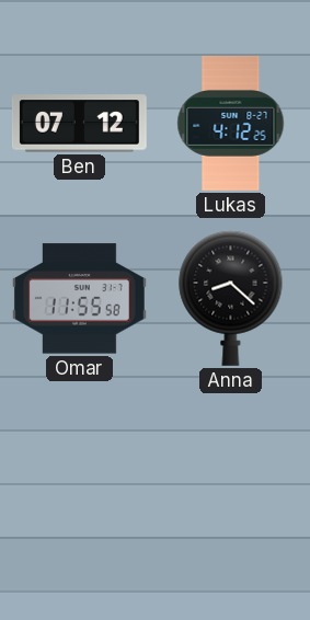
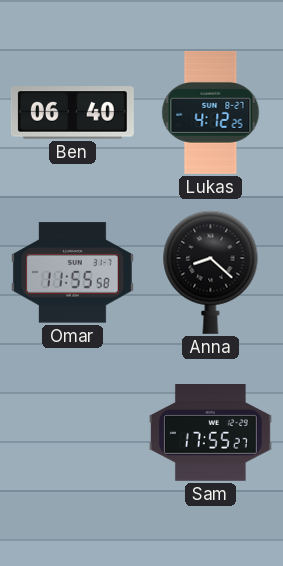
Ben: 07:12 -> 06:40
Sam: none -> 17:55
